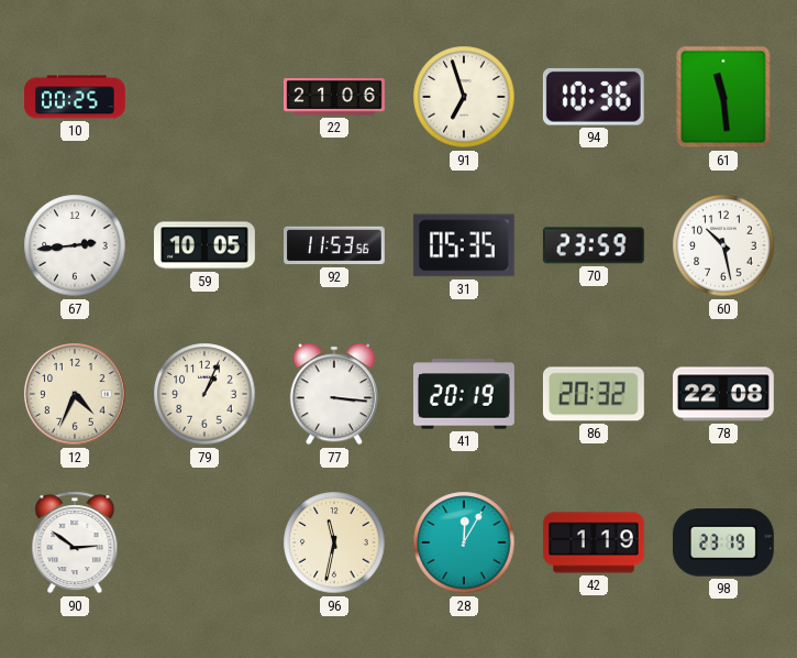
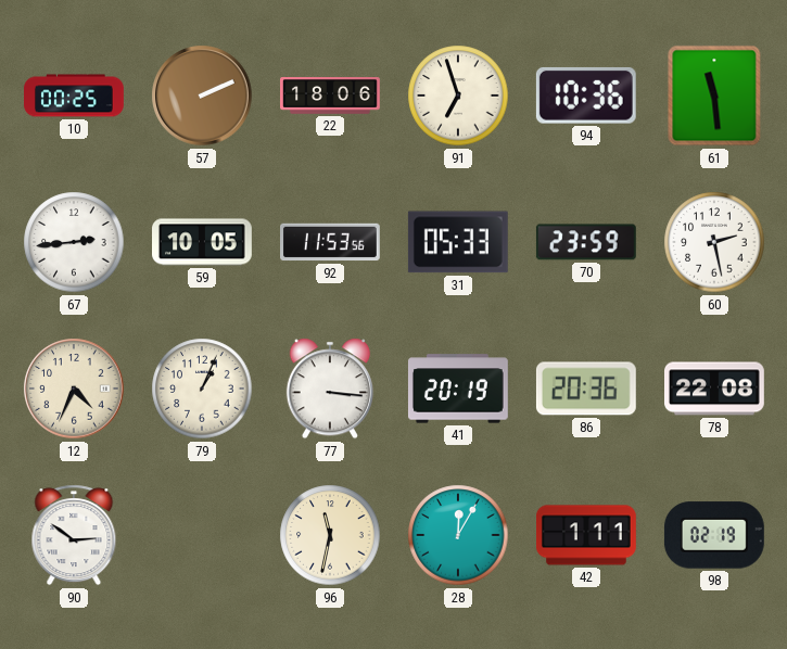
57: none -> 2:11
22: 21:06 -> 18:06
31: 05:35 -> 05:33
60: 10:28 -> 2:28
86: 20:32 -> 20:36
42: 1:19 -> 1:11
98: 23:19 -> 02:19
